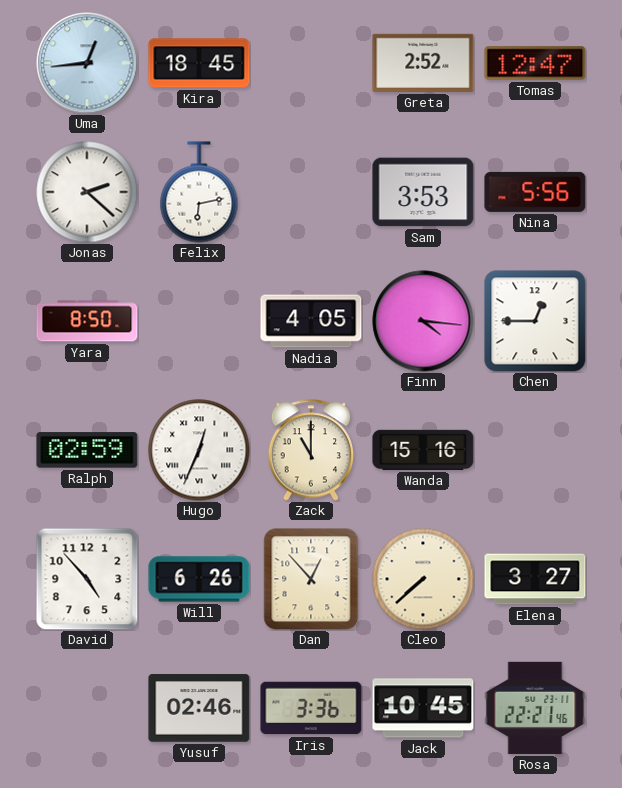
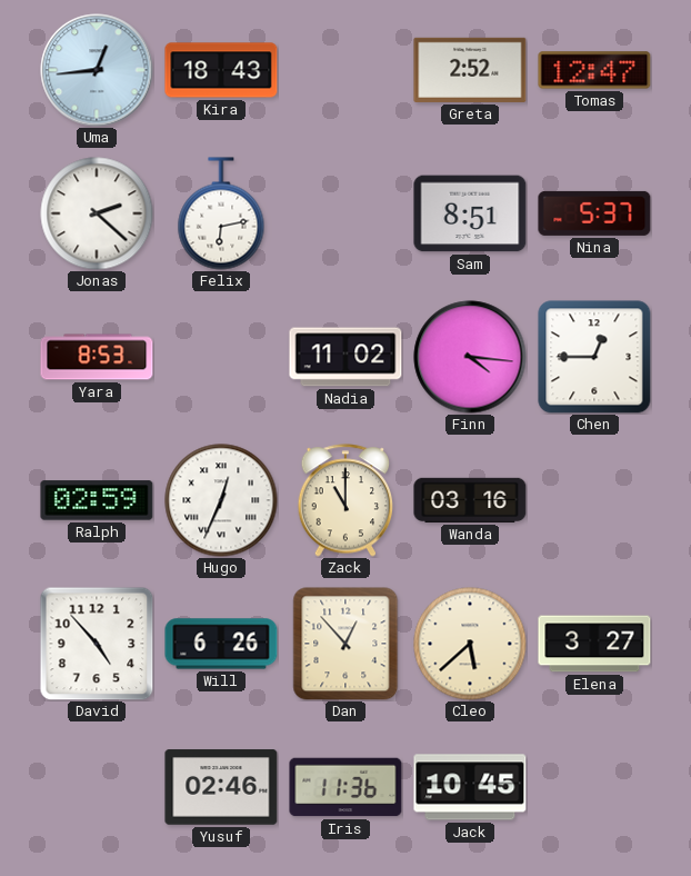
Kira: 18:45 -> 18:43
Sam: 3:53 -> 8:51
Nina: 5:56 -> 5:37
Yara: 8:50 -> 8:53
Nadia: 4:05 -> 11:02
Wanda: 15:16 -> 03:16
Cleo: 7:38 -> 5:38
Iris: 3:36 -> 11:36
Rosa: 22:21 -> none
